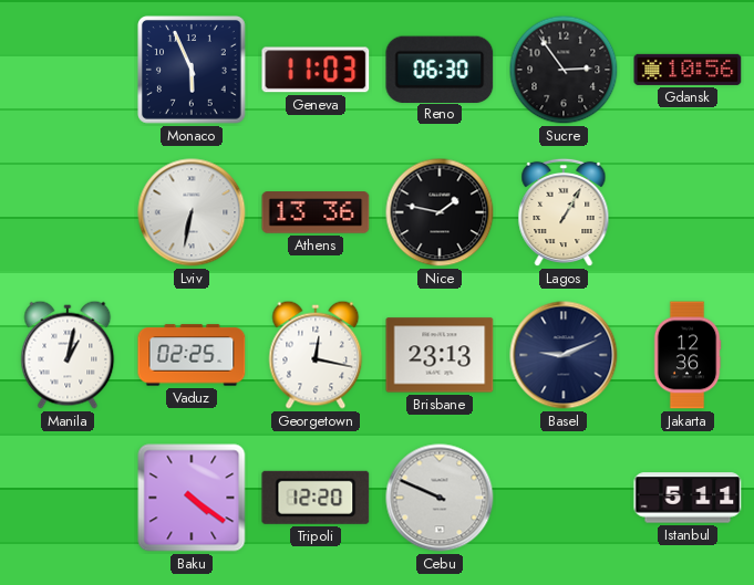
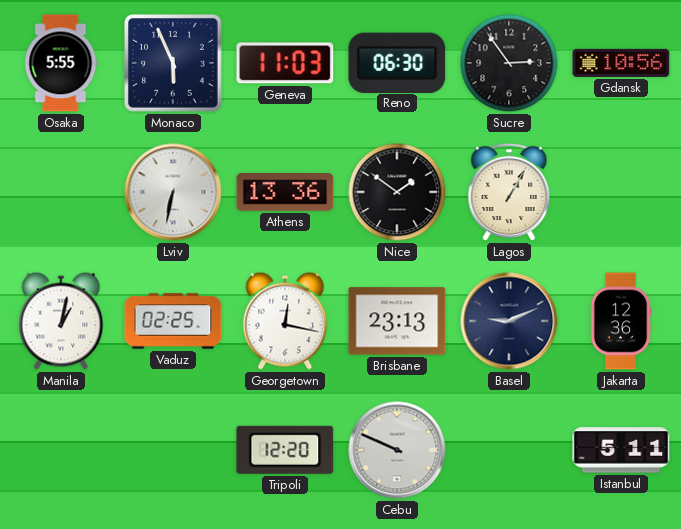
Osaka: none -> 5:55
Nice: 1:47 -> 1:51
Baku: 4:21 -> none
